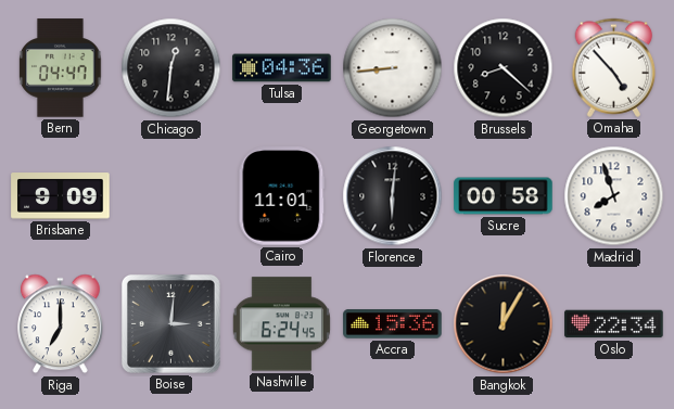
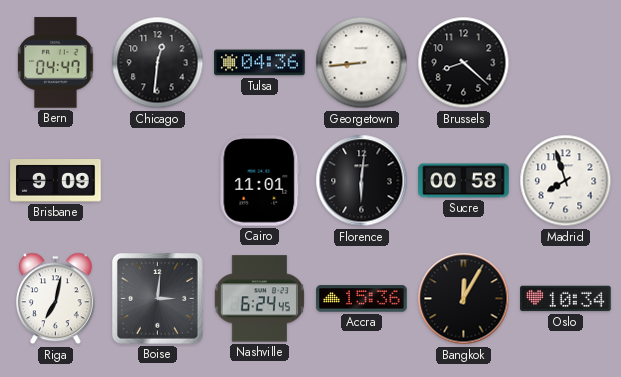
Omaha: 4:53 -> none
Riga: 7:00 -> 7:02
Oslo: 22:34 -> 10:34
